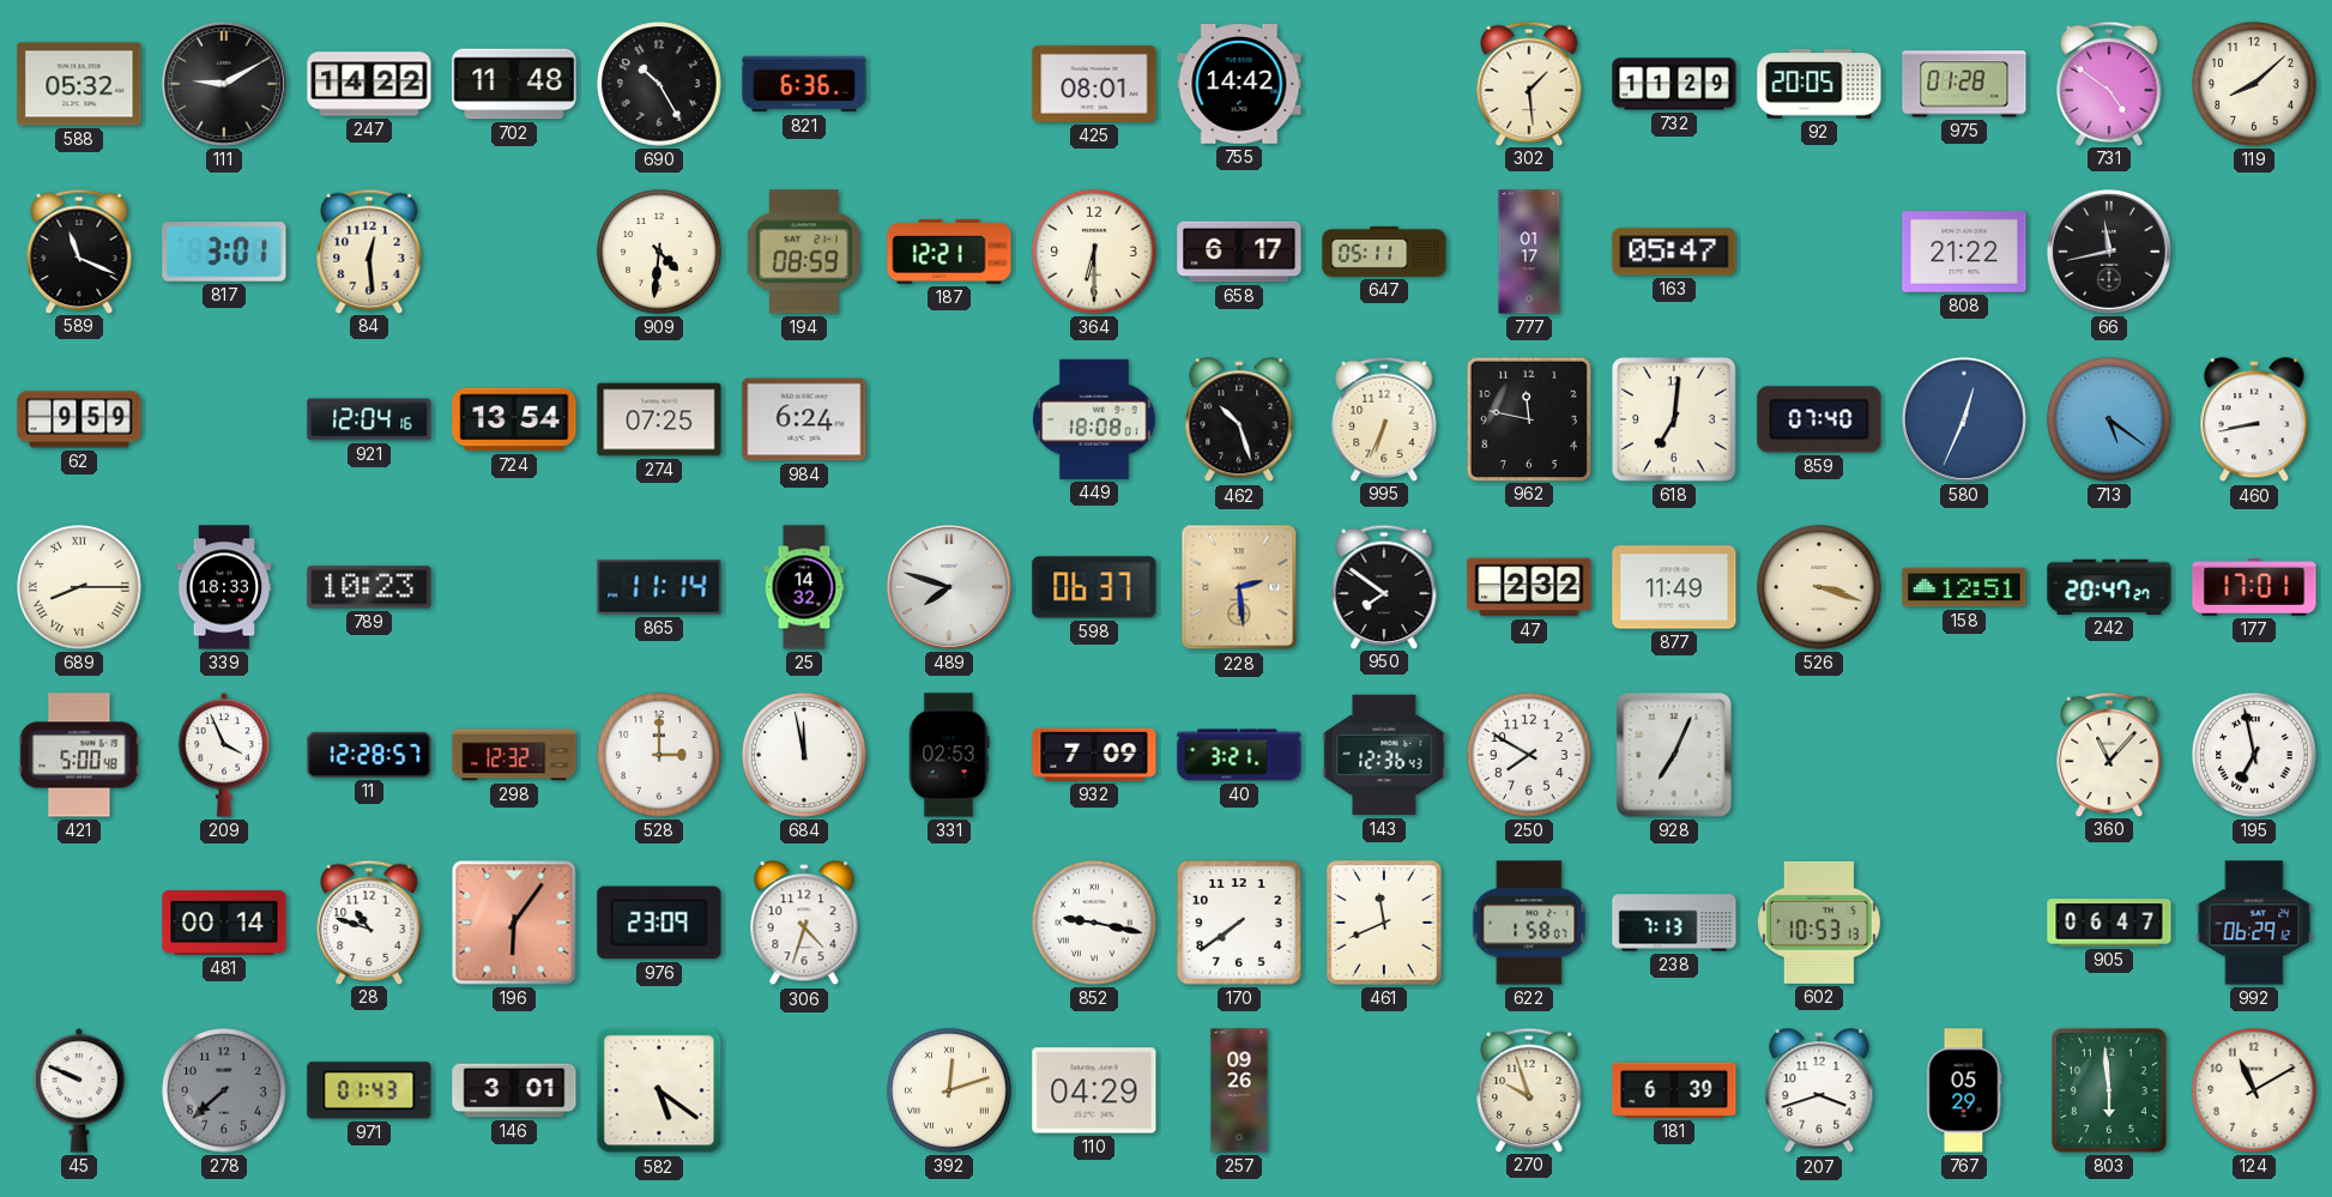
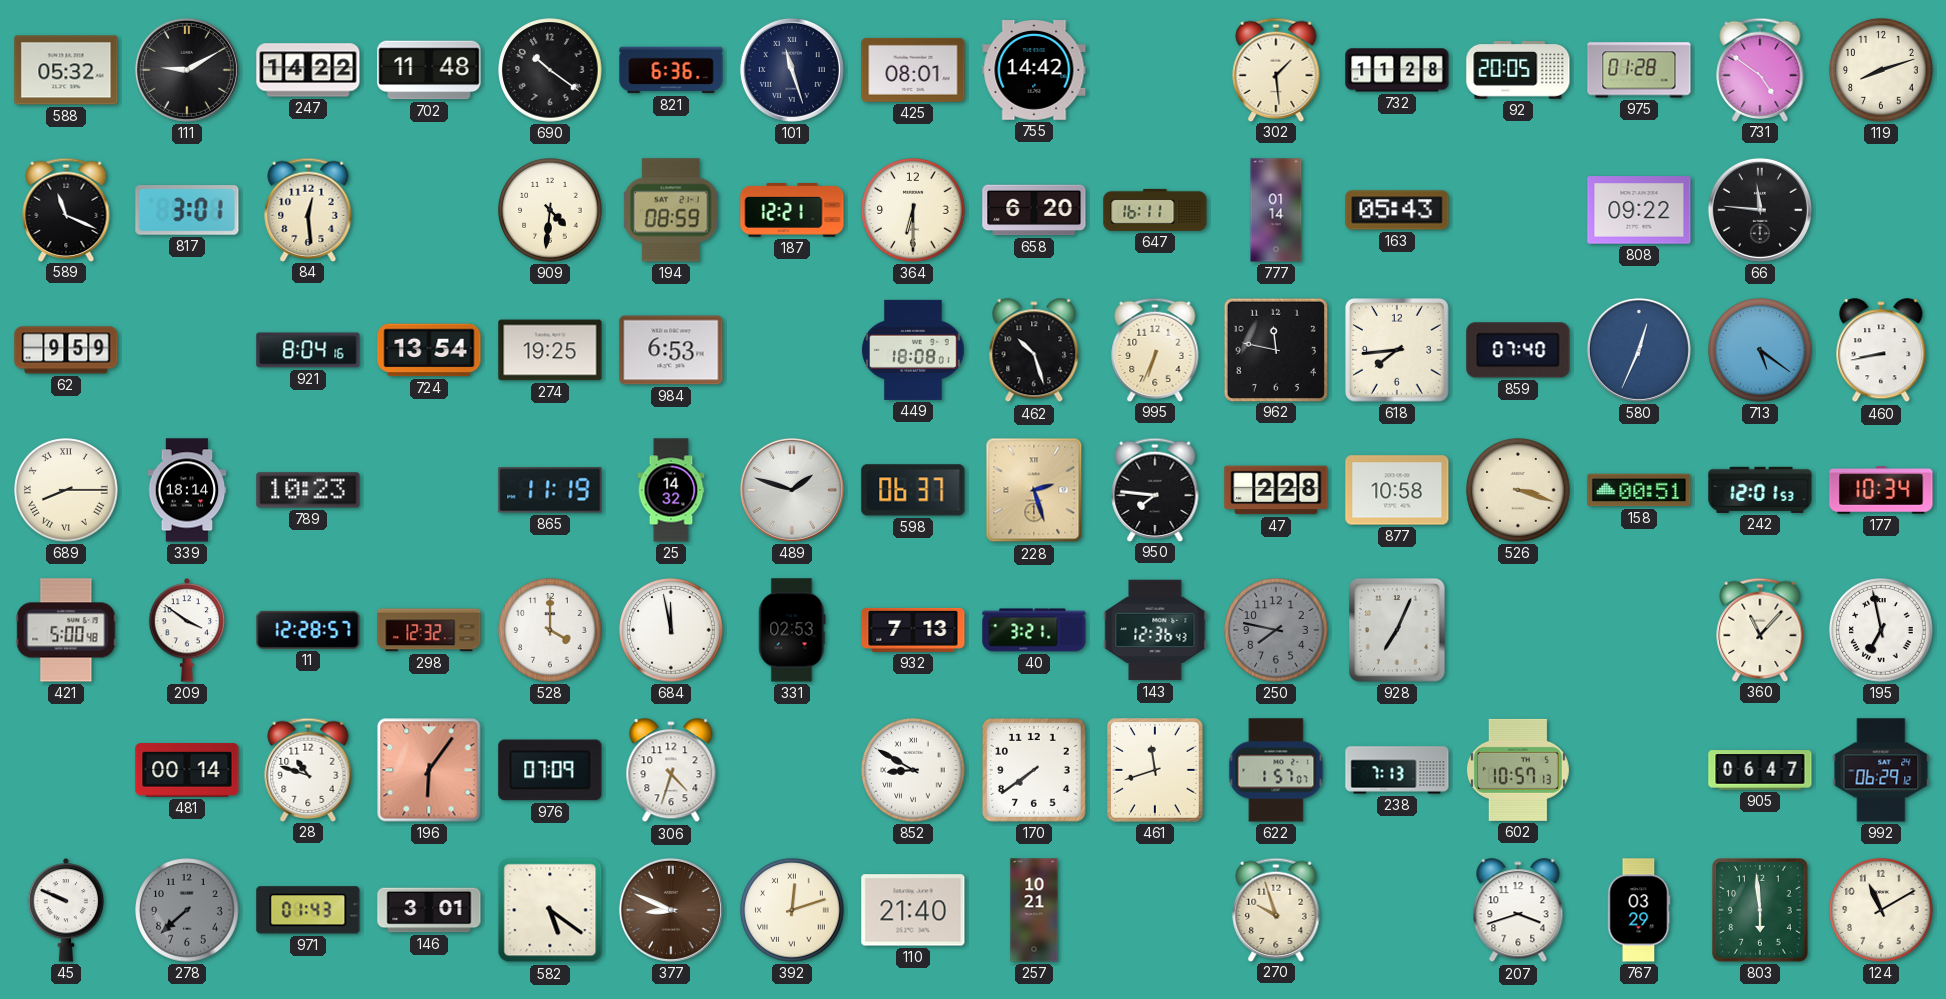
690: 10:25 -> 10:21
101: none -> 11:27
732: 11:29 -> 11:28
119: 8:08 -> 8:12
658: 6:17 -> 6:20
647: 05:11 -> 16:11
777: 01:17 -> 01:14
163: 05:47 -> 05:43
808: 21:22 -> 09:22
66: 11:43 -> 11:46
921: 12:04 -> 8:04
274: 07:25 -> 19:25
984: 6:24 -> 6:53
618: 7:01 -> 7:44
339: 18:33 -> 18:14
865: 11:14 -> 11:19
489: 7:48 -> 1:48
228: 2:29 -> 2:27
950: 7:51 -> 7:46
47: 2:32 -> 2:28
877: 11:49 -> 10:58
158: 12:51 -> 00:51
242: 20:47 -> 12:01
177: 17:01 -> 10:34
209: 3:56 -> 3:51
528: 3:00 -> 4:00
932: 7:09 -> 7:13
250: 7:50 -> 7:47
250 dial: white -> grey
976: 23:09 -> 07:09
852: 9:17 -> 8:50
461: 11:41 -> 11:42
622: 1:58 -> 1:57
602: 10:53 -> 10:57
377: none -> 8:49
110: 04:29 -> 21:40
257: 09:26 -> 10:21
181: 6:39 -> none
767: 05:29 -> 03:29
